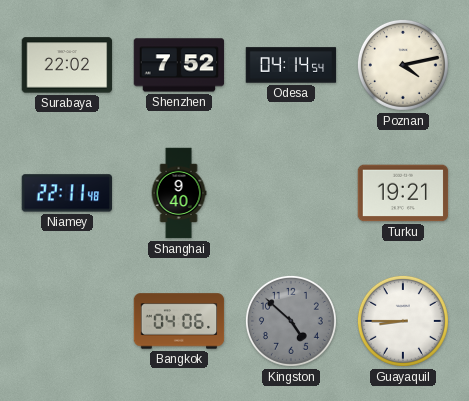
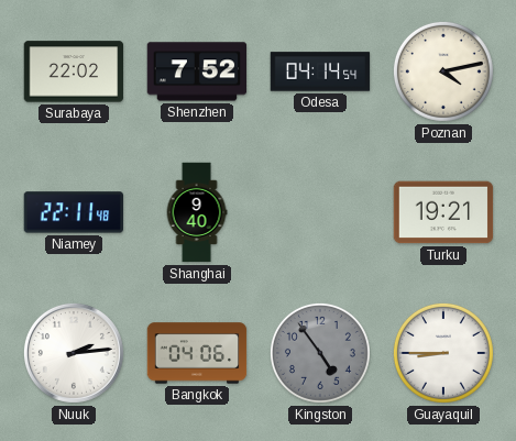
Nuuk: none -> 2:14
Kingston: 4:52 -> 4:54
